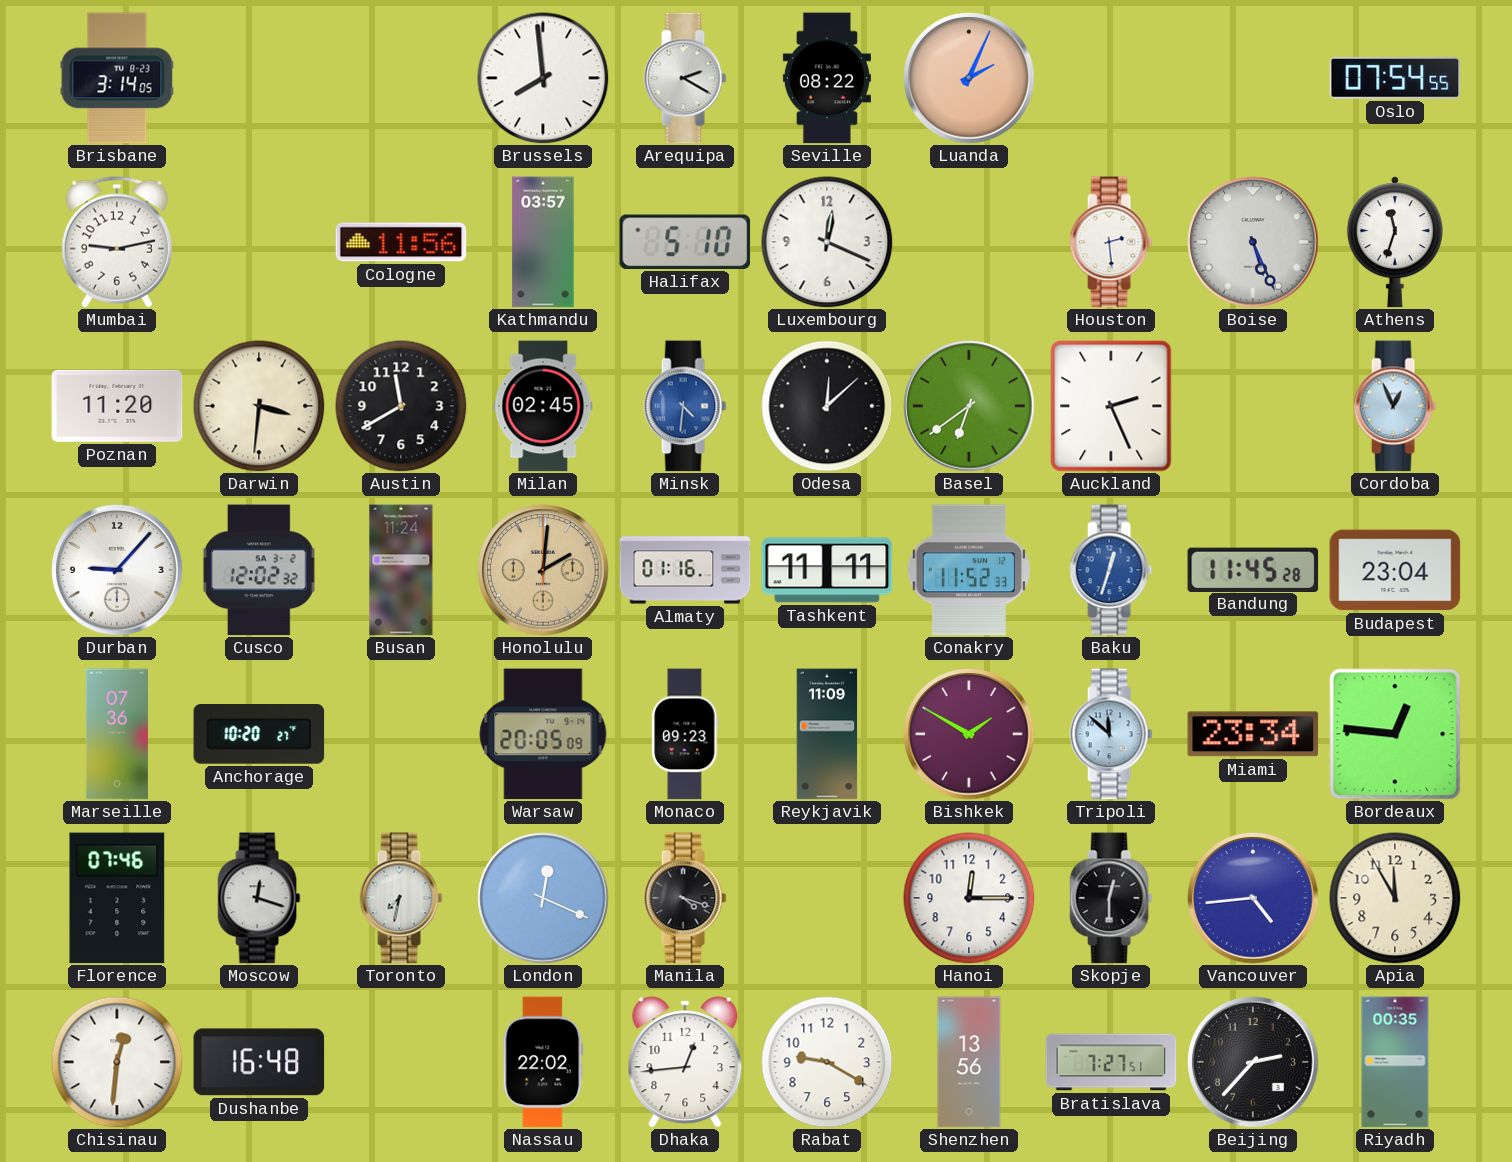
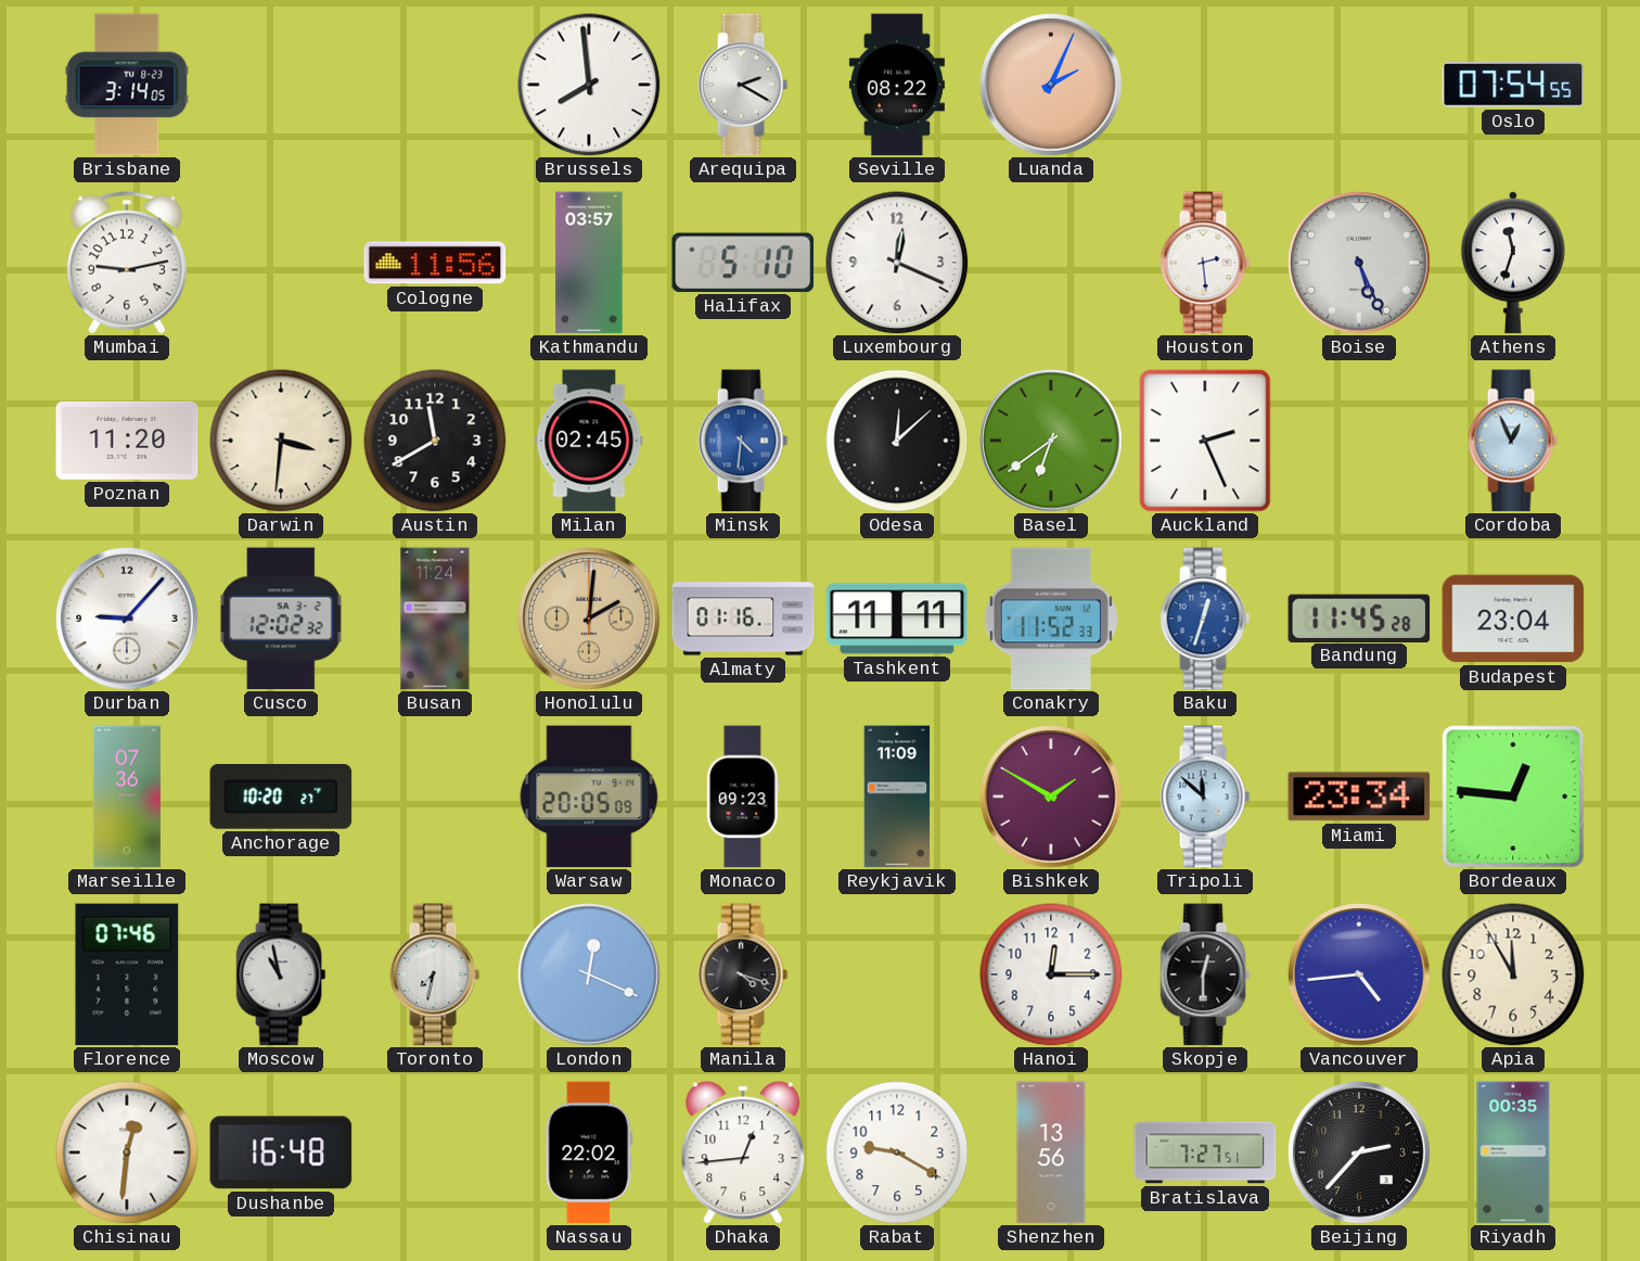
Moscow: 12:18 -> 10:58
